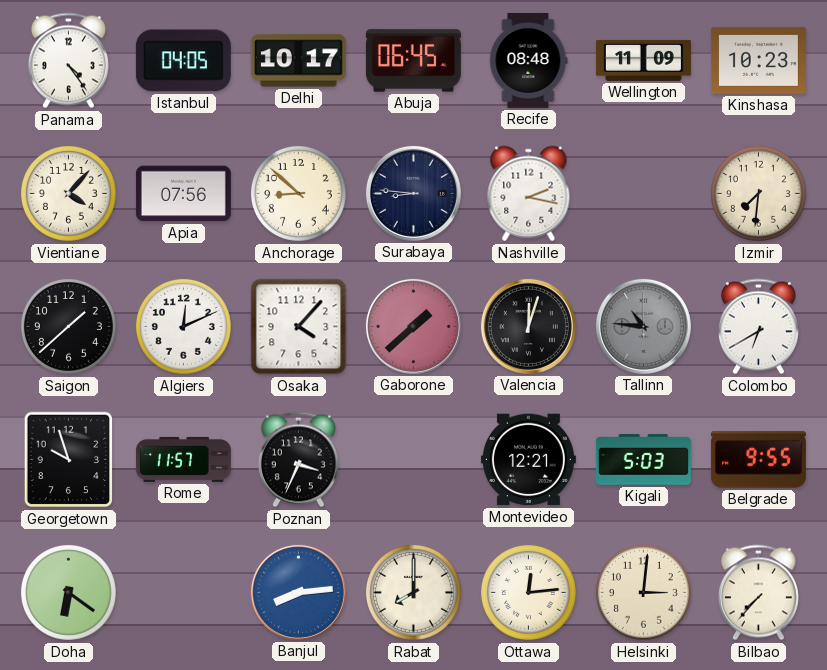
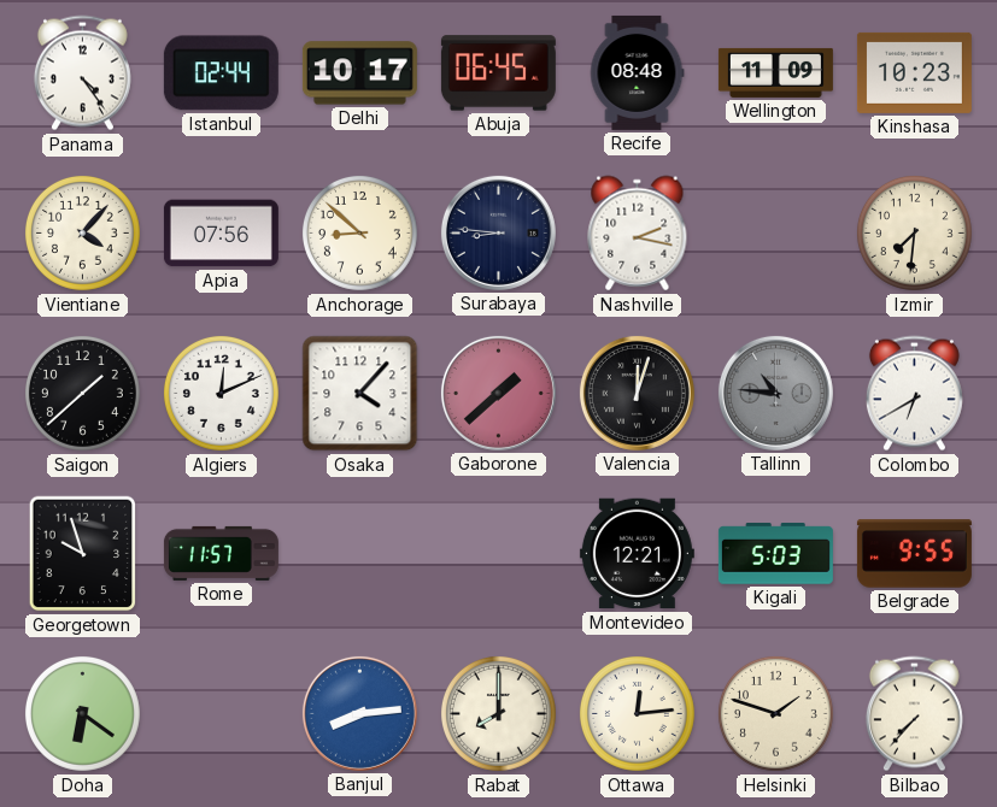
Istanbul: 04:05 -> 02:44
Poznan: 3:34 -> none
Helsinki: 3:01 -> 1:48
